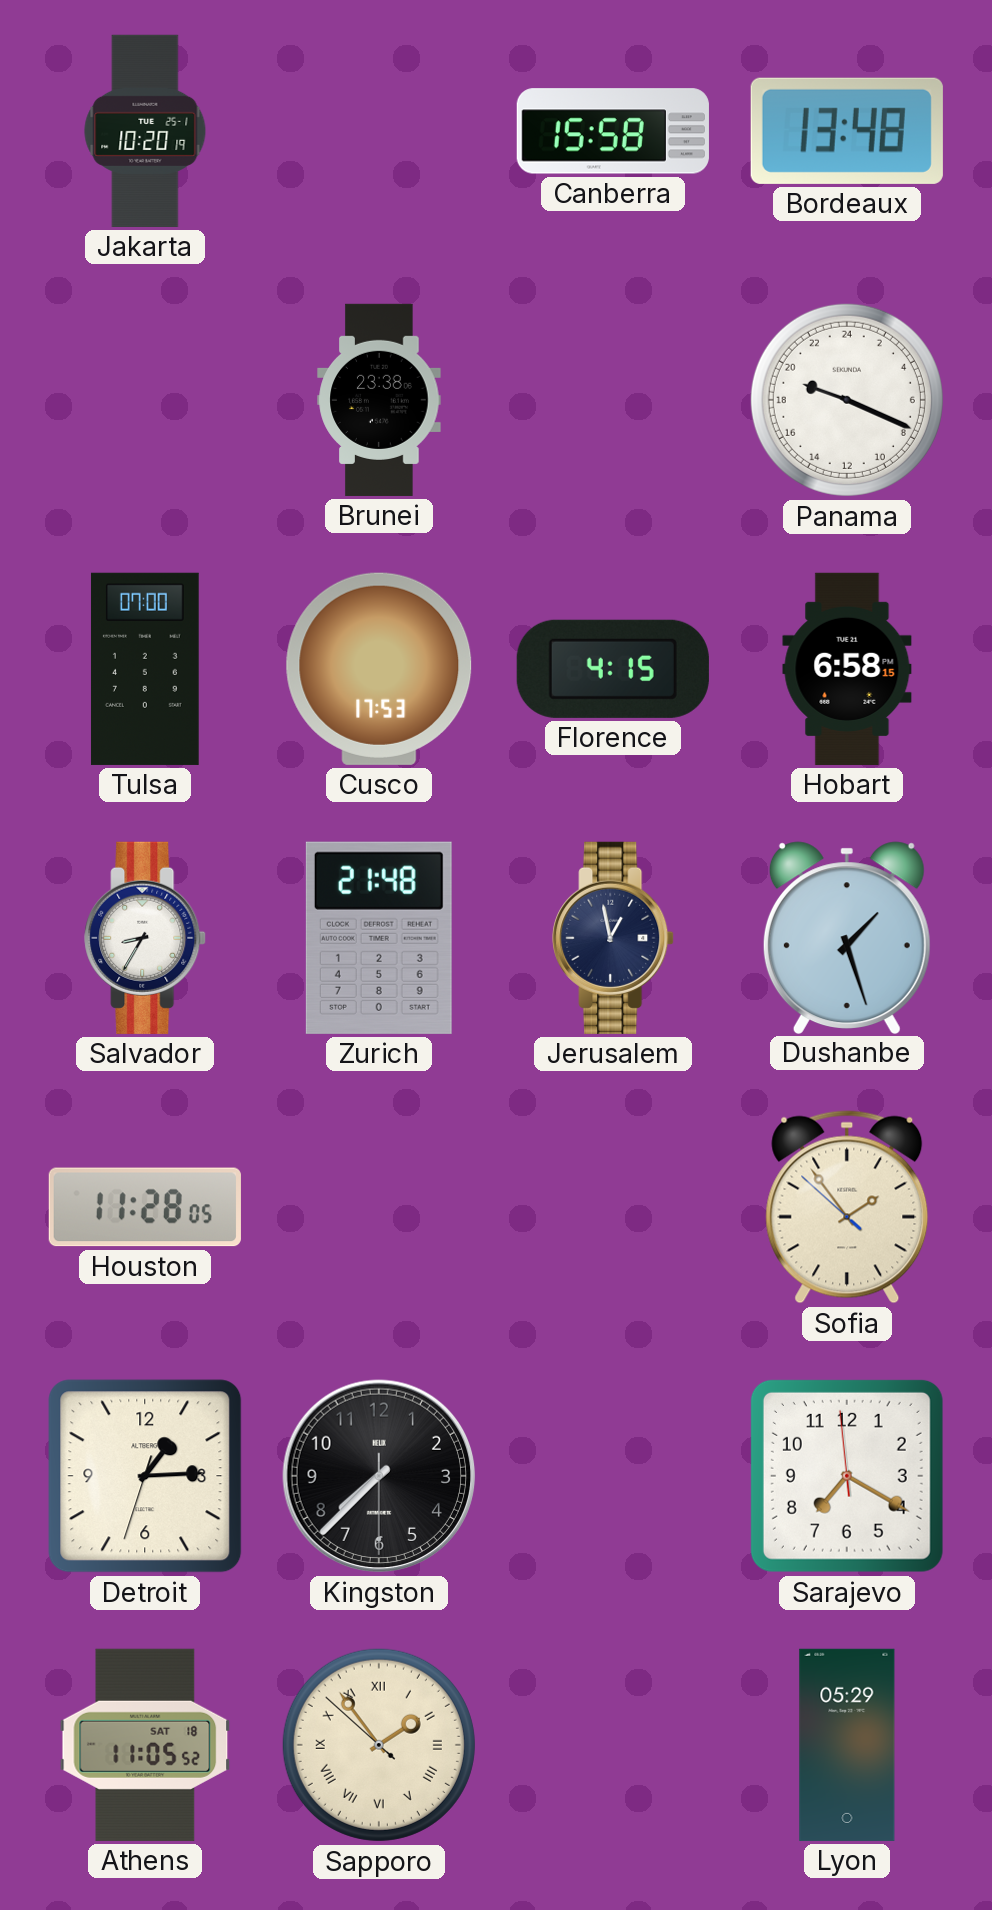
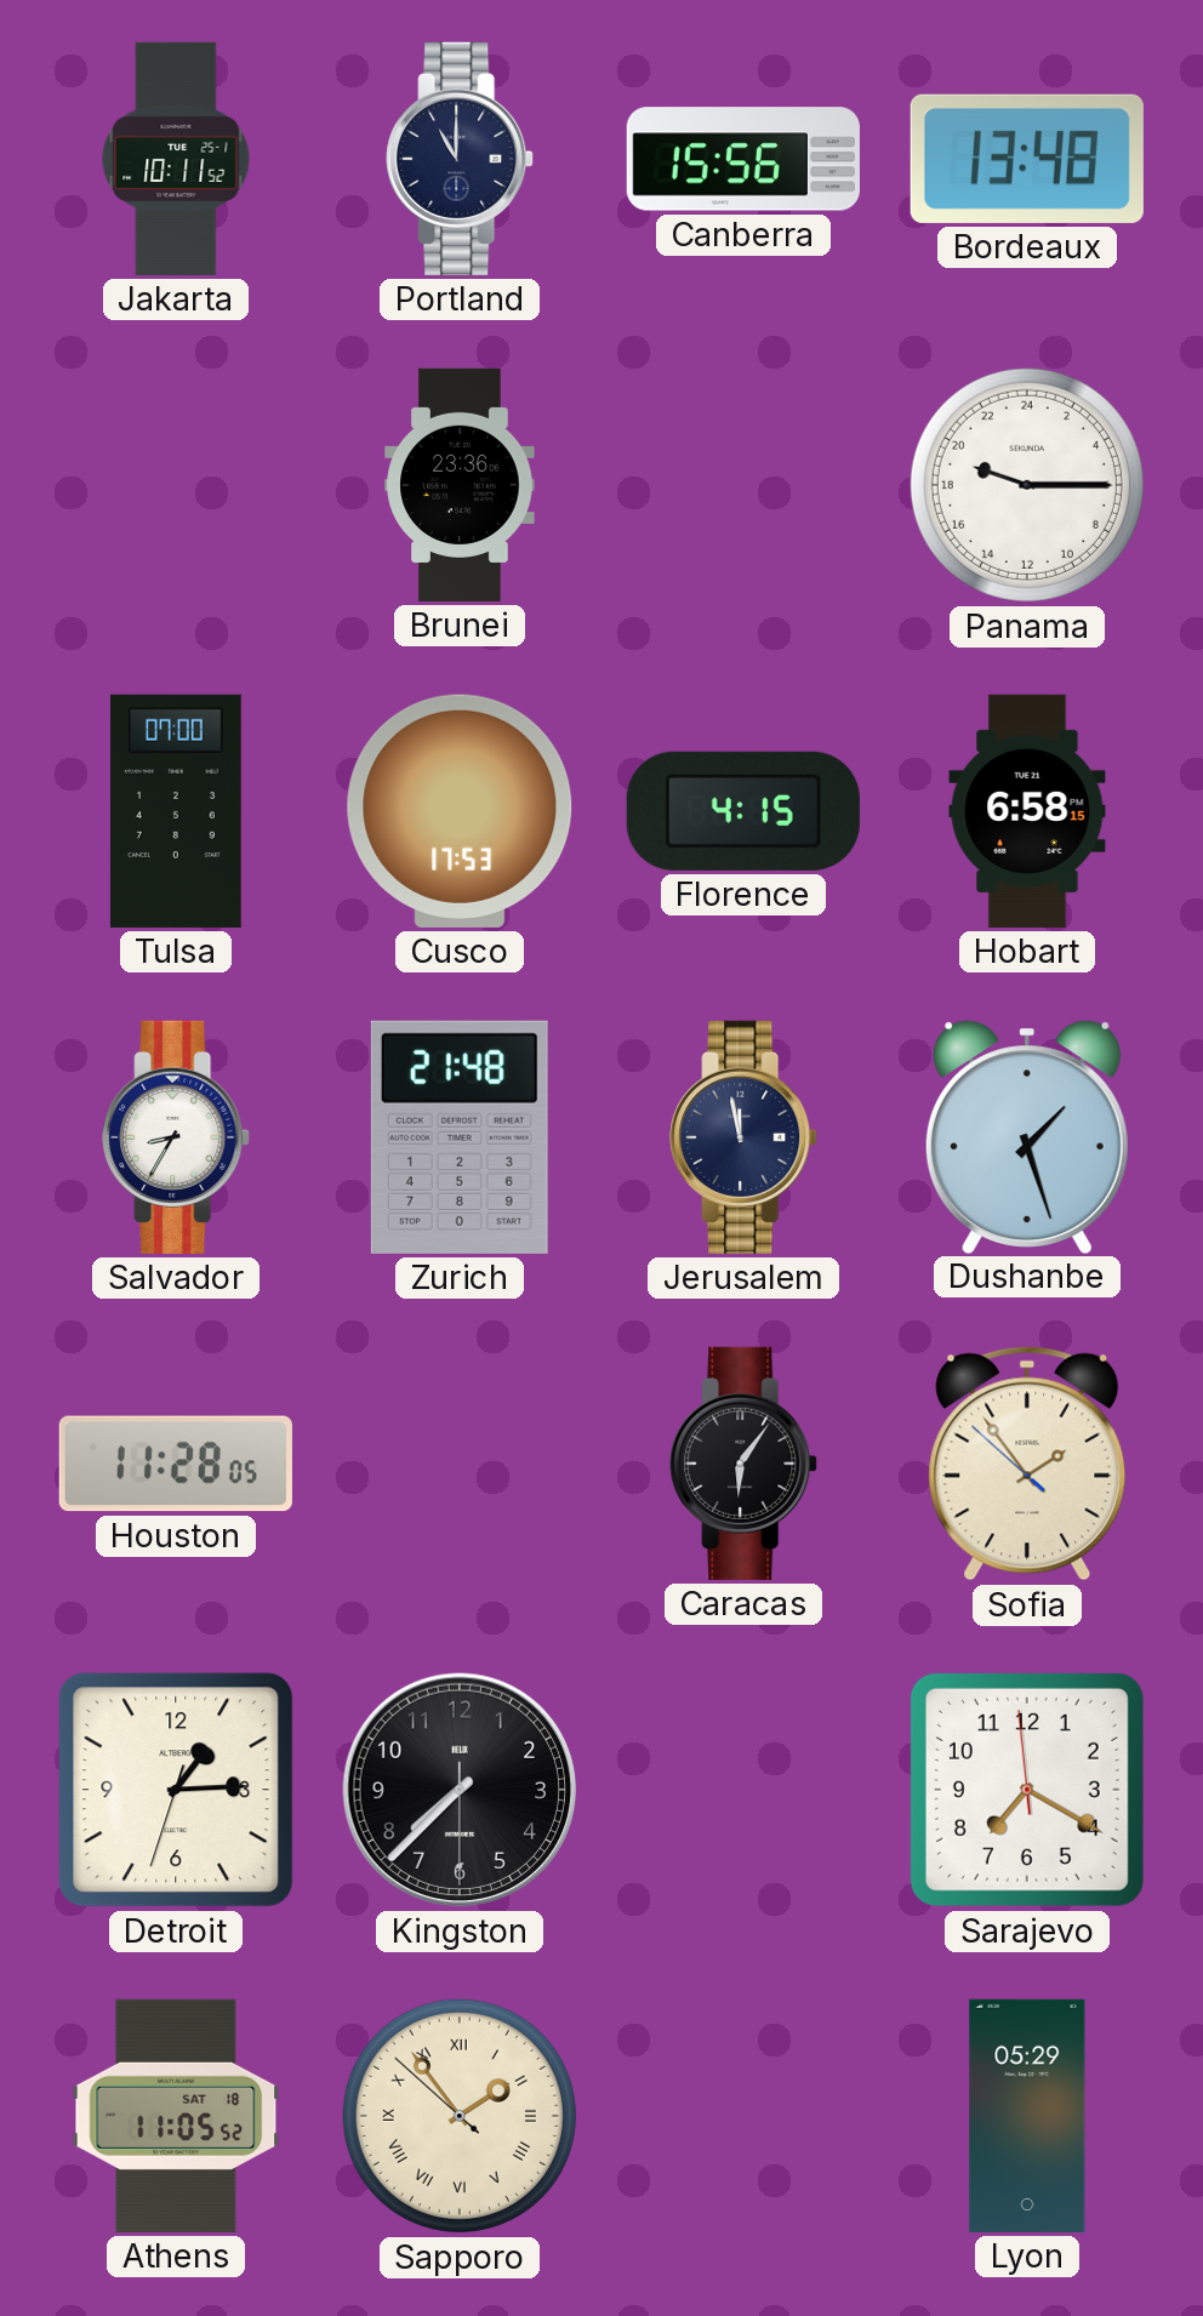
Jakarta: 10:20 -> 10:11
Portland: none -> 11:00
Canberra: 15:58 -> 15:56
Brunei: 23:38 -> 23:36
Panama: 19:19 -> 19:15
Jerusalem: 12:58 -> 11:58
Caracas: none -> 6:06
